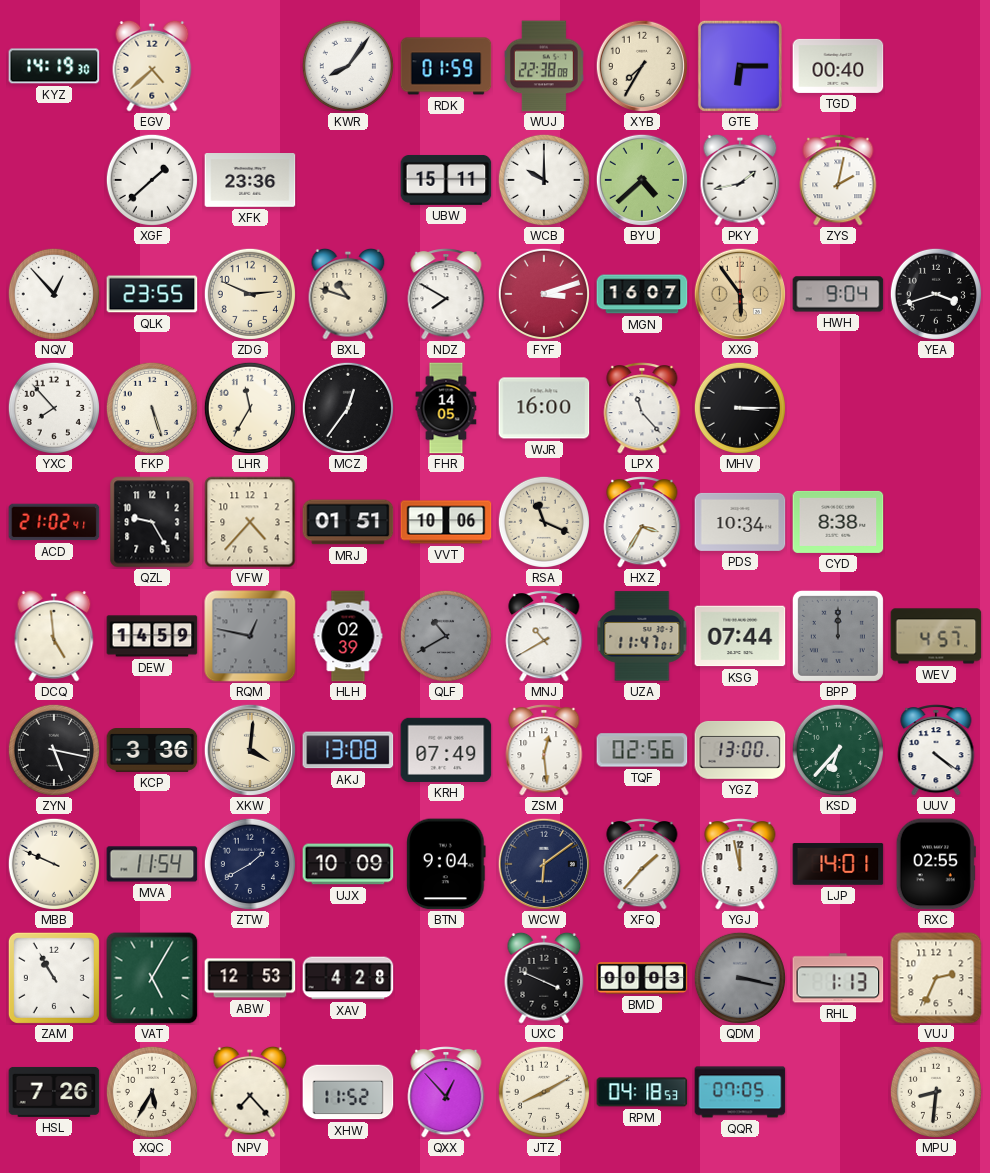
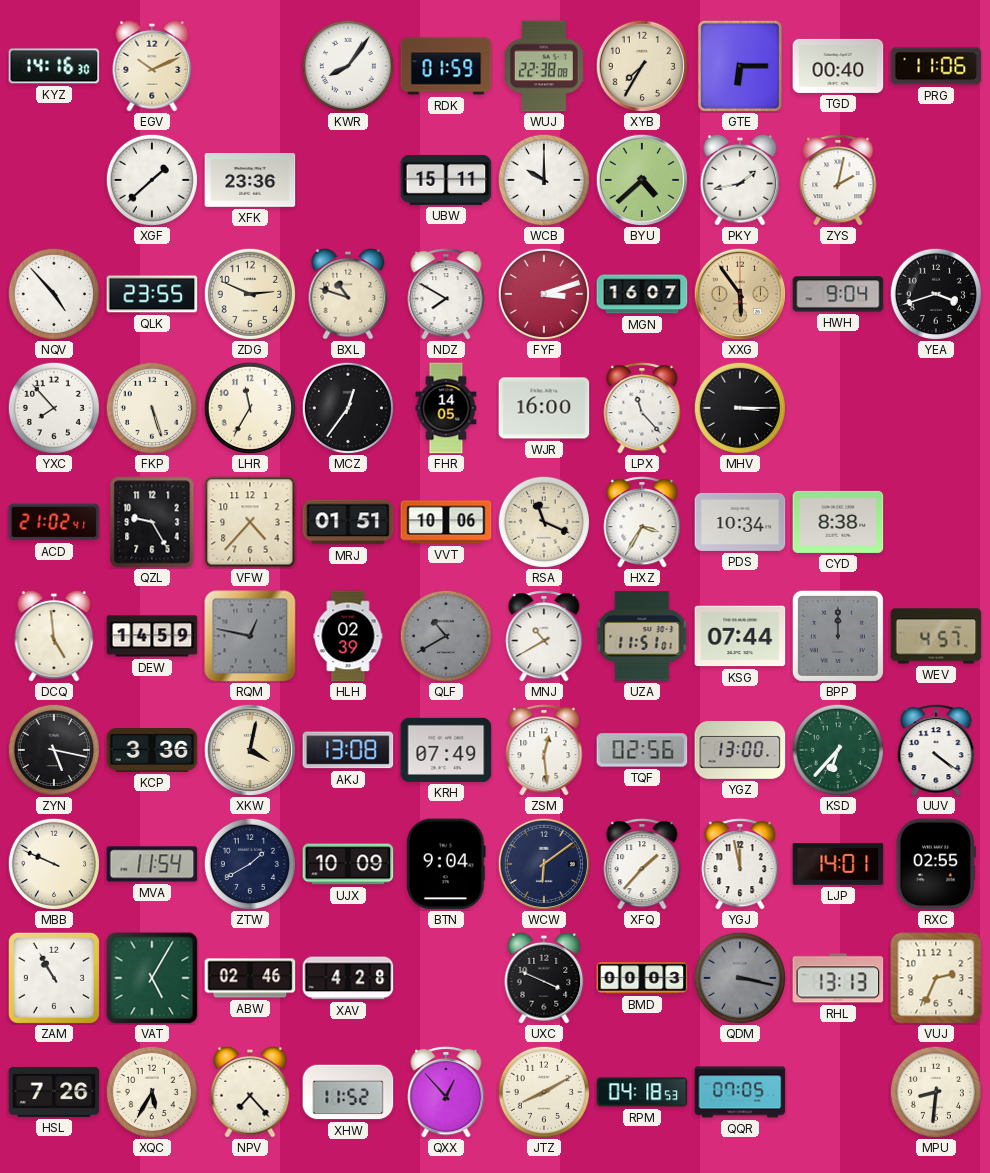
KYZ: 14:19 -> 14:16
EGV: 4:38 -> 10:11
PRG: none -> 11:06
NQV: 12:53 -> 4:53
UZA: 11:47 -> 11:51
XKW: 4:01 -> 4:02
ABW: 12:53 -> 02:46
RHL: 1:13 -> 13:13
